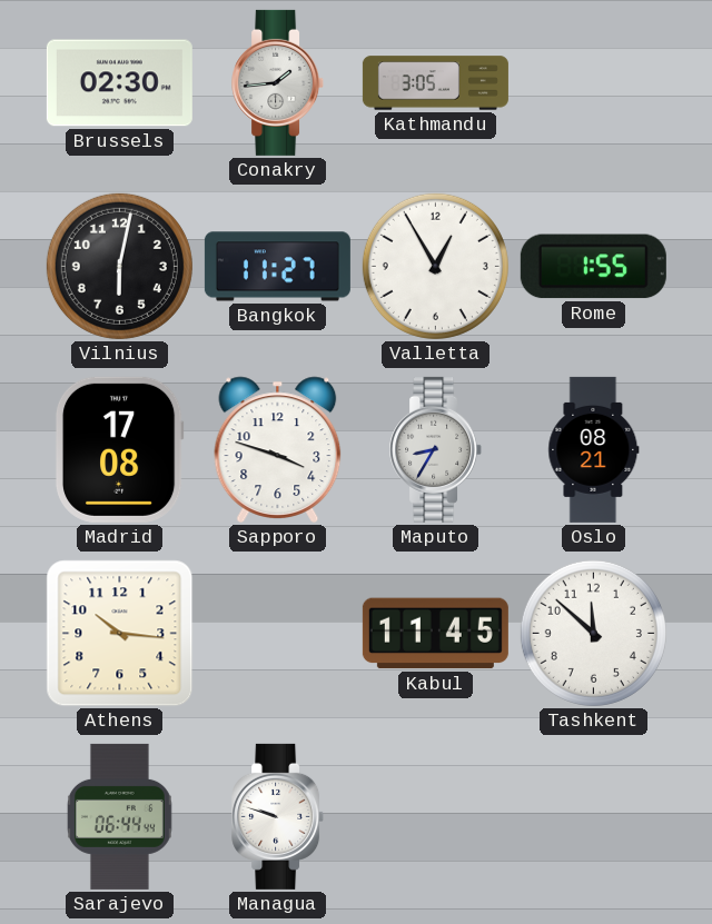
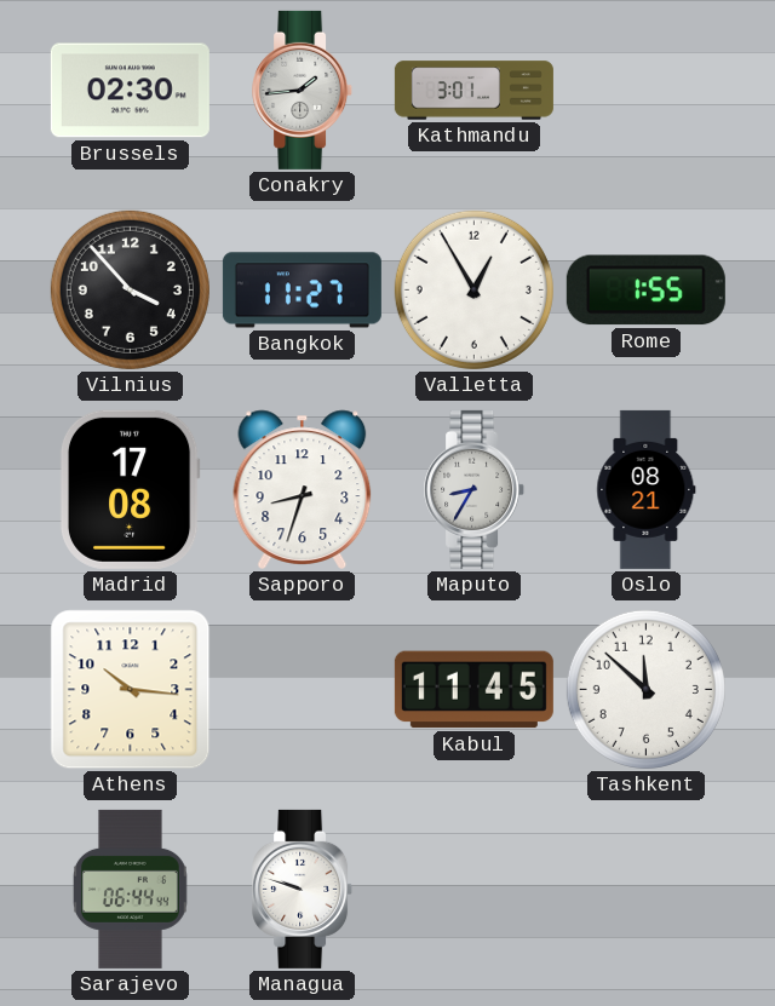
Kathmandu: 3:05 -> 3:01
Vilnius: 6:02 -> 3:53
Sapporo: 3:48 -> 8:33
